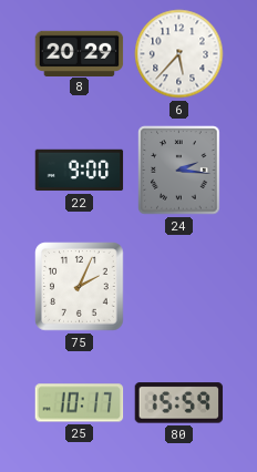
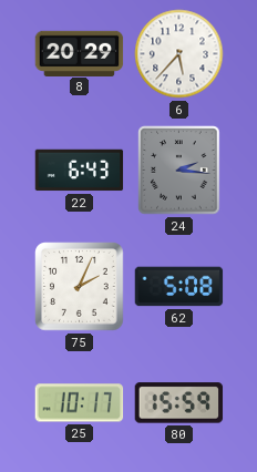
22: 9:00 -> 6:43
62: none -> 5:08
